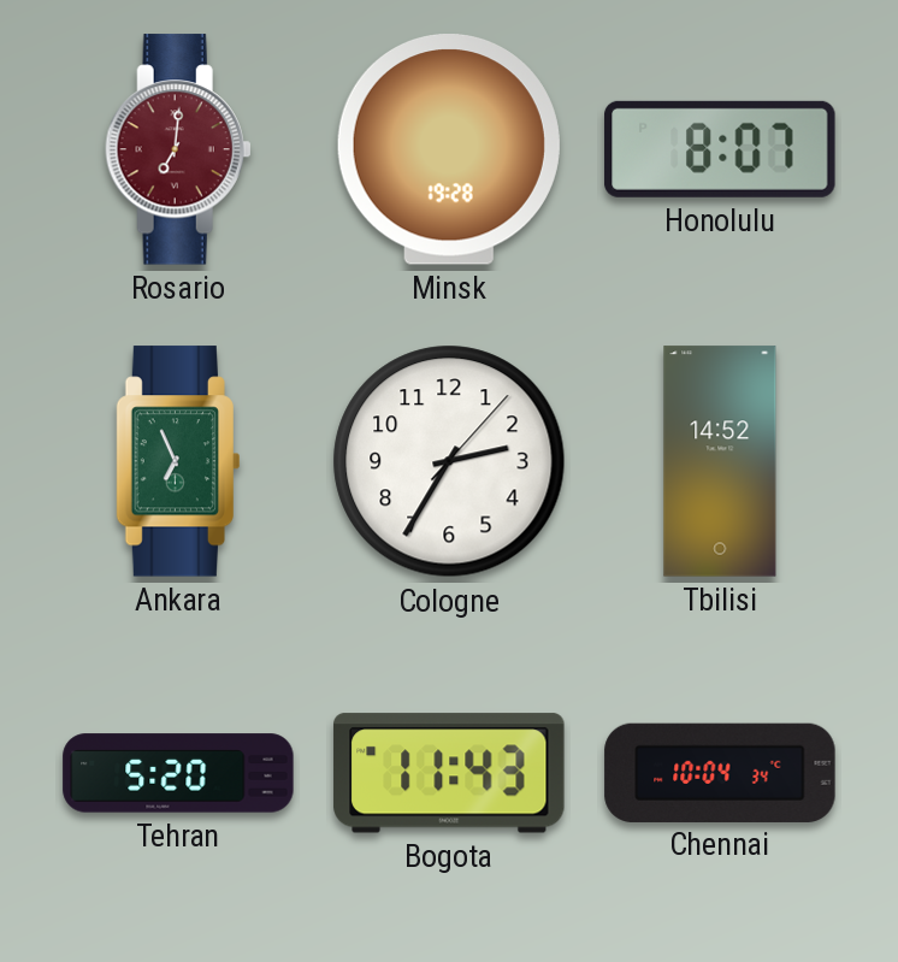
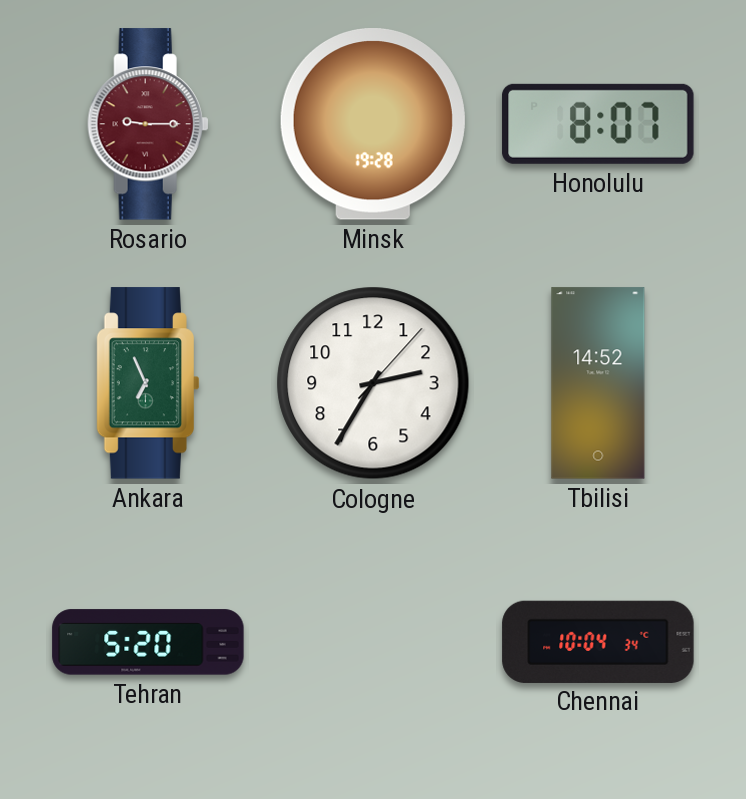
Rosario: 7:01 -> 9:15
Bogota: 11:43 -> none
